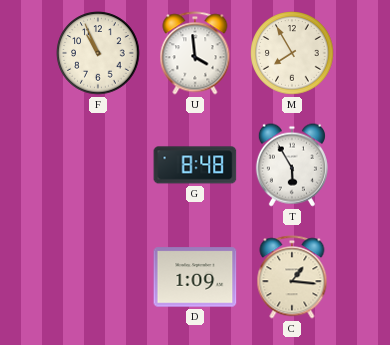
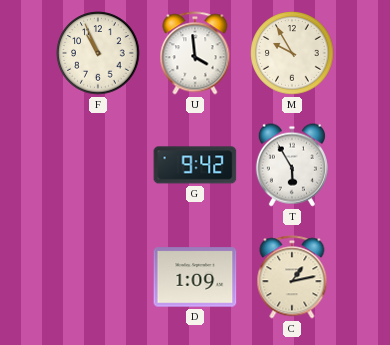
M: 7:55 -> 9:55
G: 8:48 -> 9:42
C: 1:16 -> 1:13
